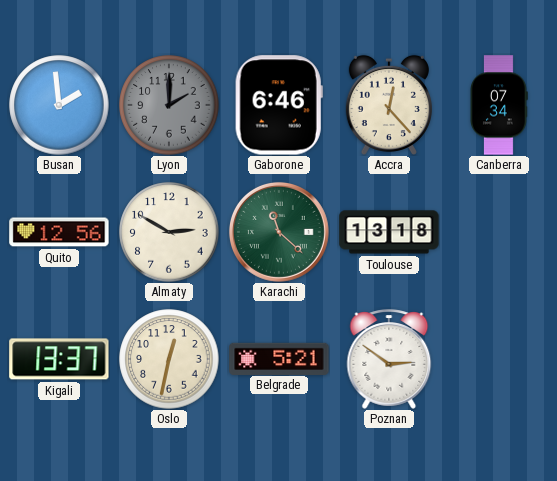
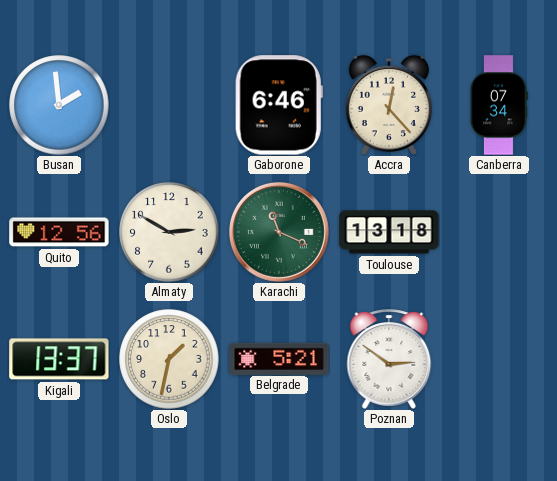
Lyon: 2:00 -> none
Karachi: 11:22 -> 11:19
Oslo: 12:32 -> 1:32
